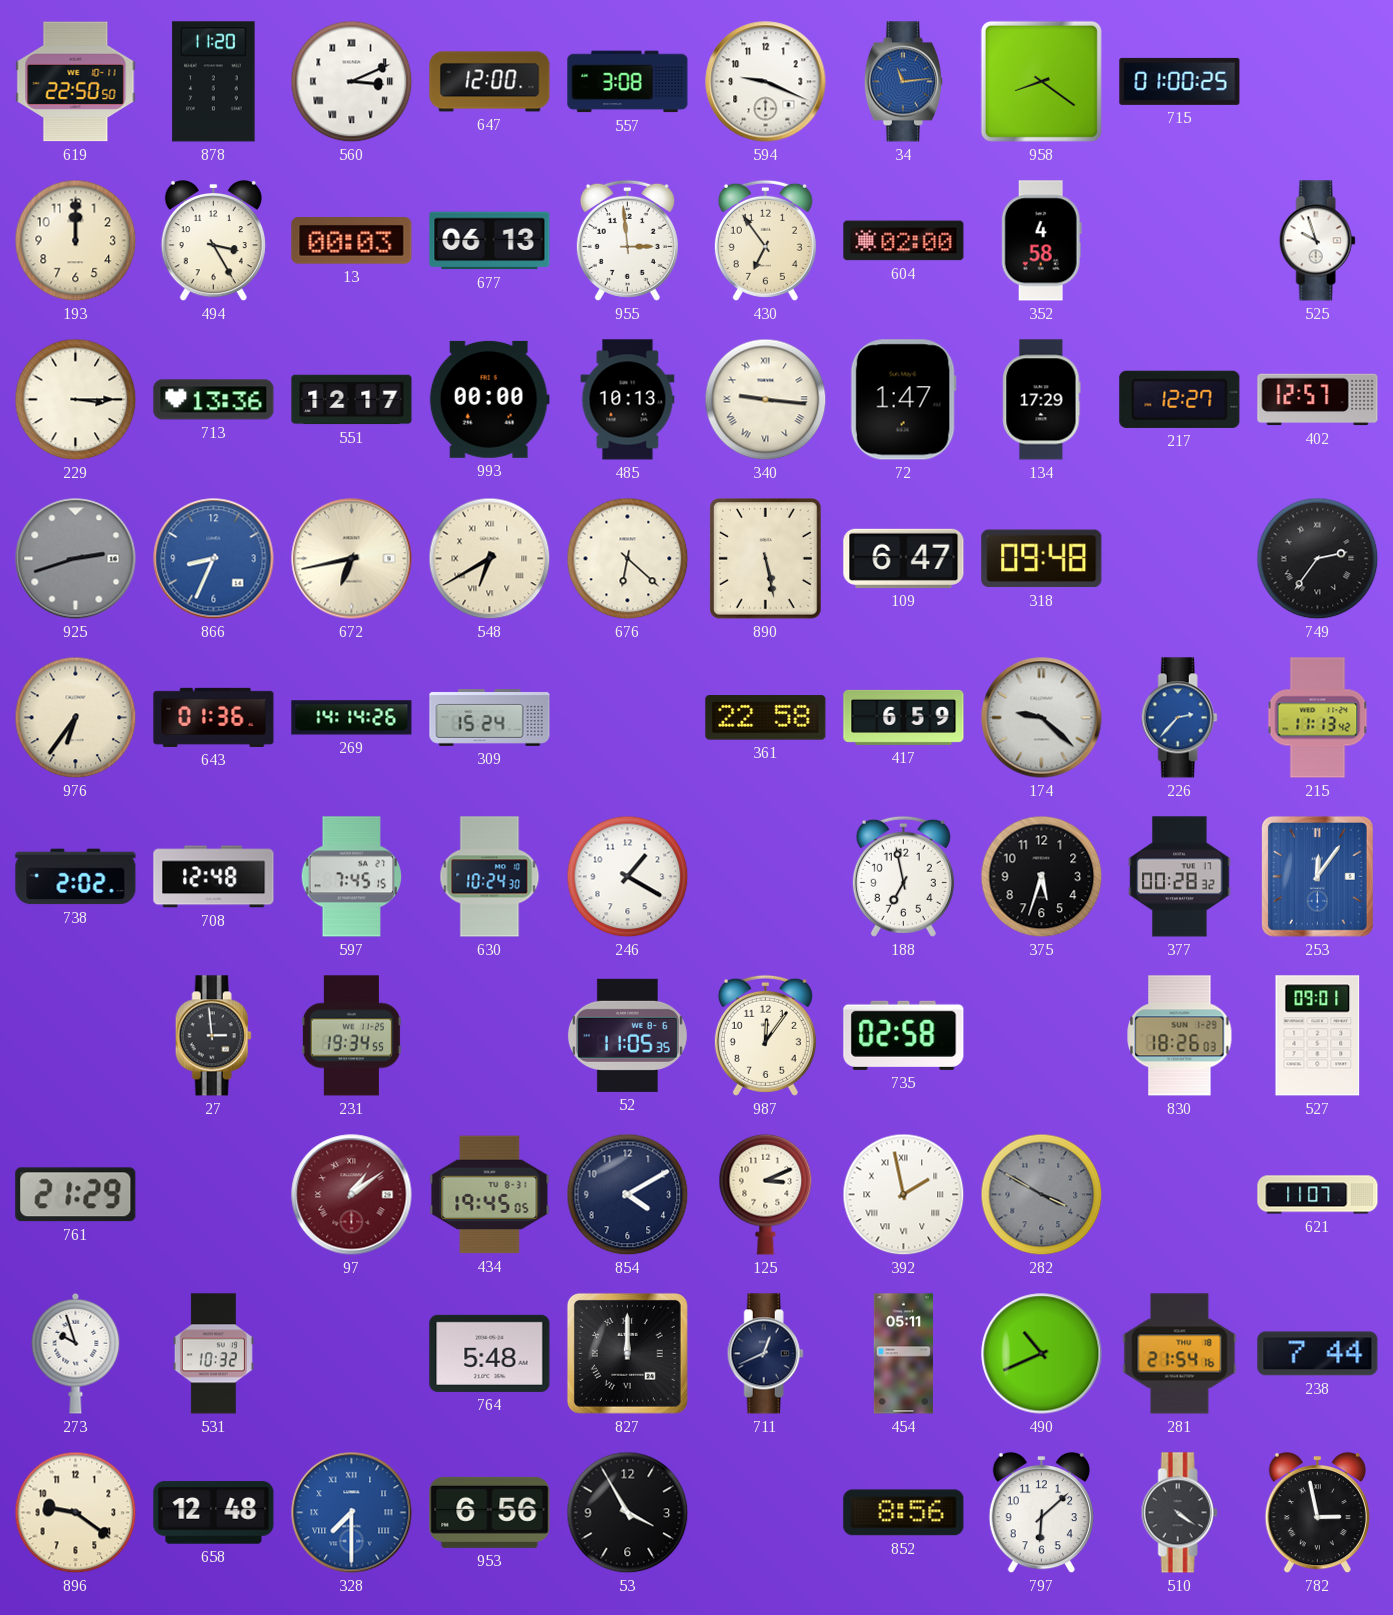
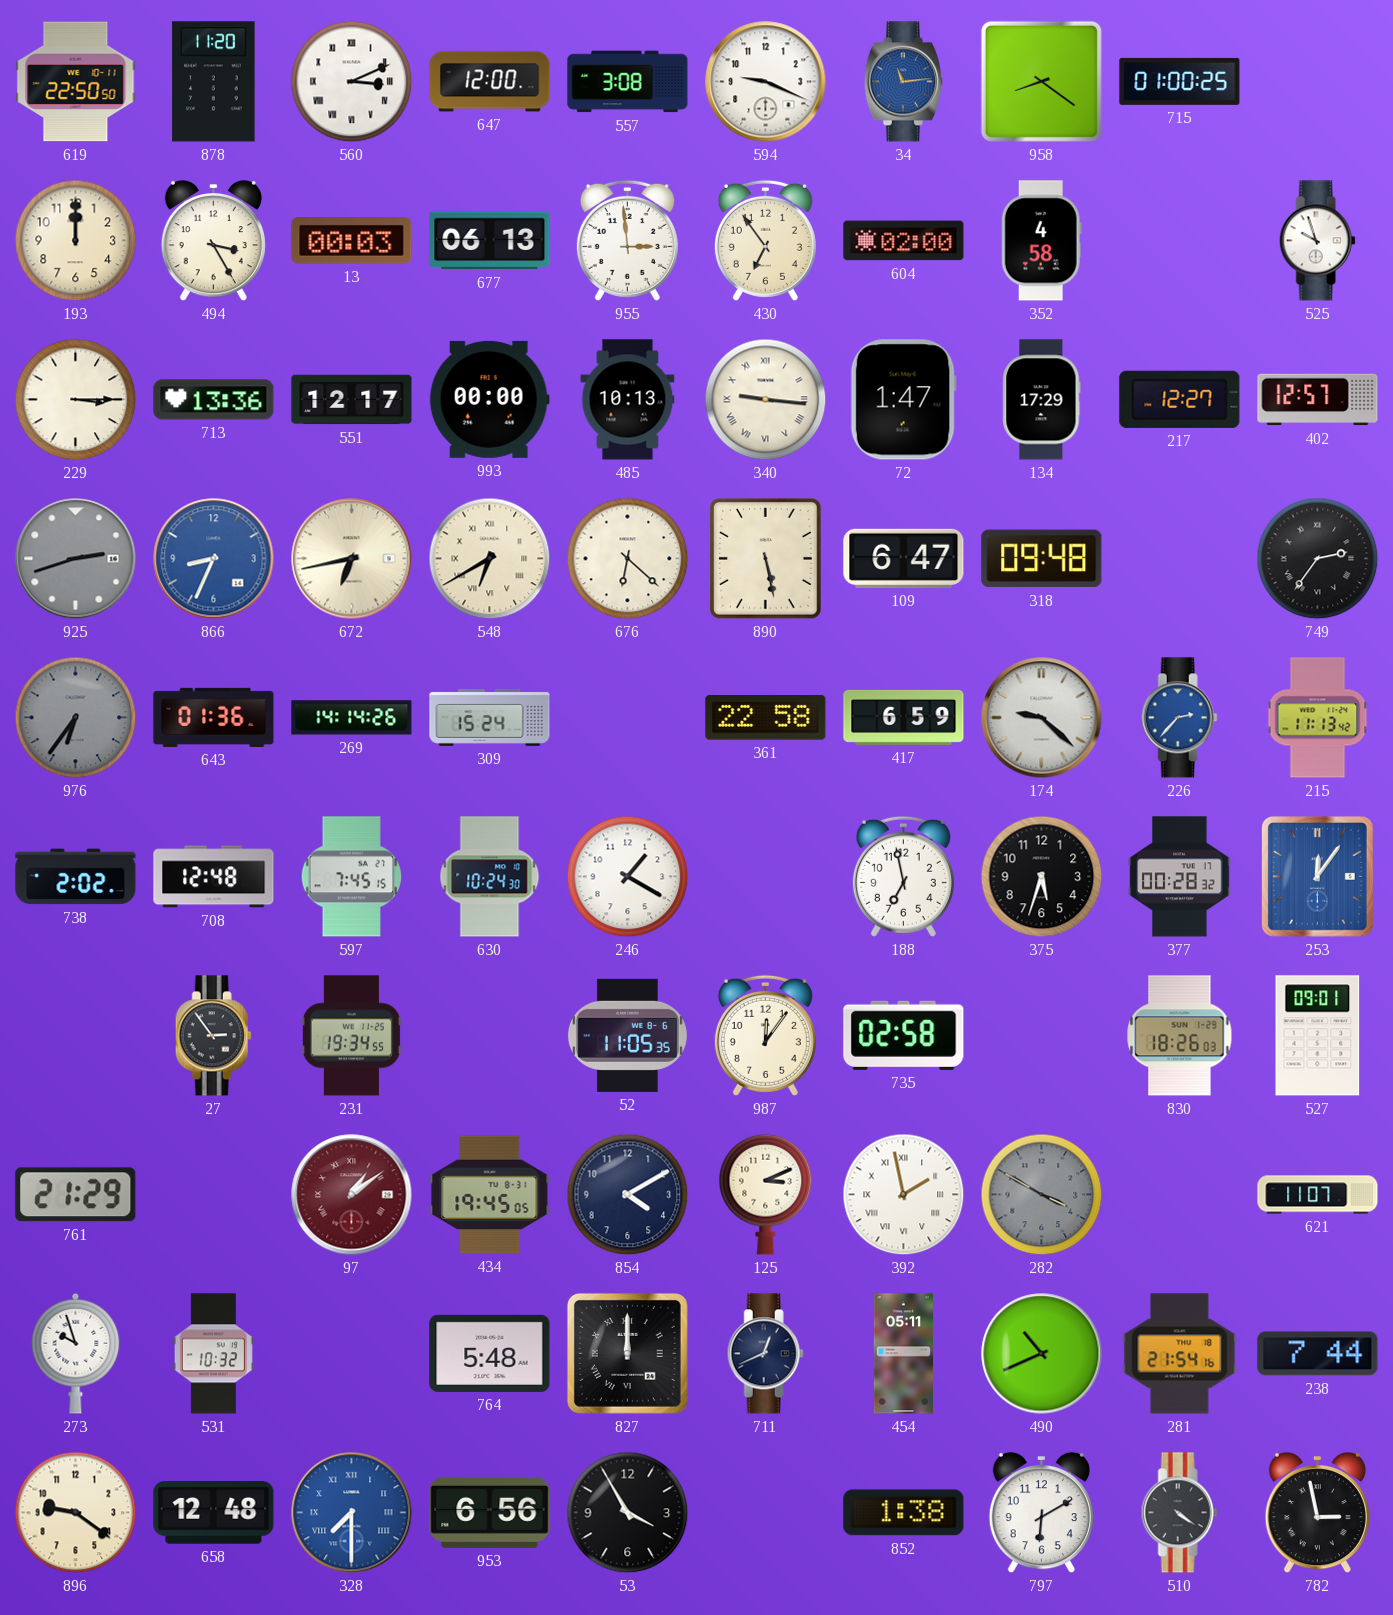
976 dial: cream -> grey
27: 2:59 -> 2:54
852: 8:56 -> 1:38
797: 6:08 -> 6:10
